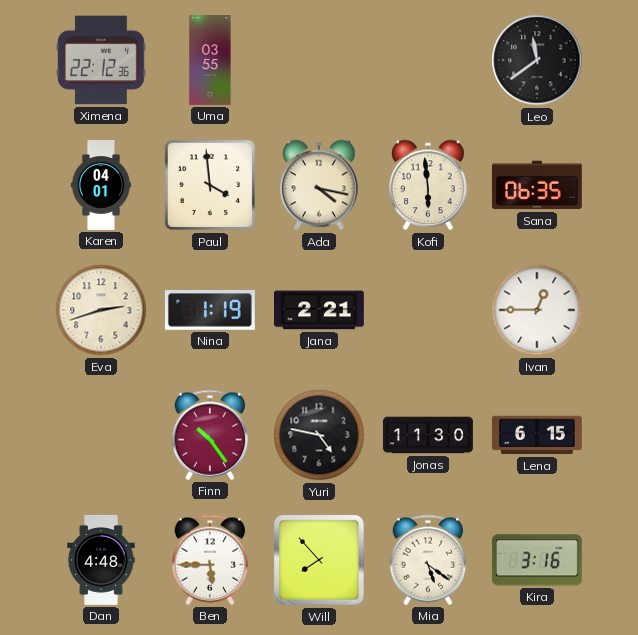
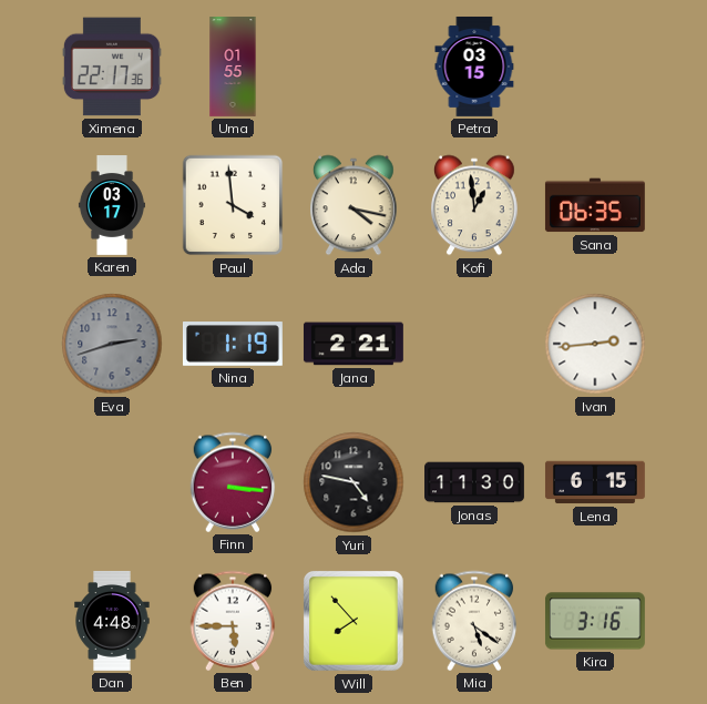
Ximena: 22:12 -> 22:17
Uma: 03:55 -> 01:55
Petra: none -> 03:15
Leo: 11:39 -> none
Karen: 04:01 -> 03:17
Kofi: 5:59 -> 12:59
Eva dial: cream -> grey
Ivan: 12:45 -> 2:44
Finn: 10:24 -> 3:16
